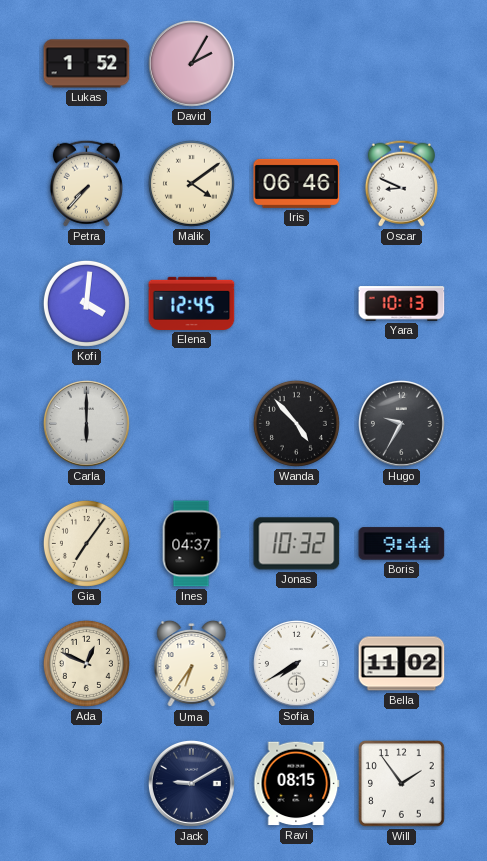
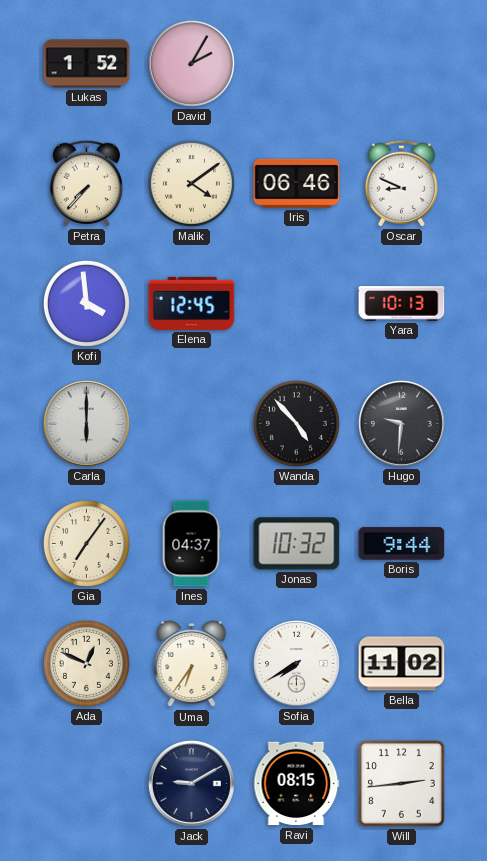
Kofi: 4:01 -> 3:59
Hugo: 9:35 -> 9:31
Will: 1:54 -> 2:44
